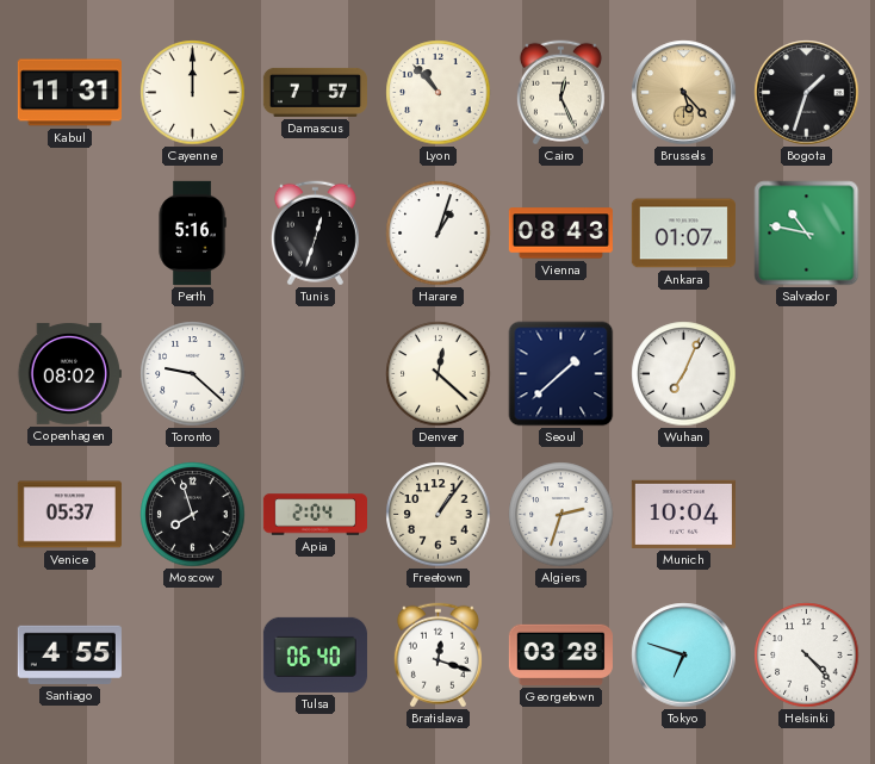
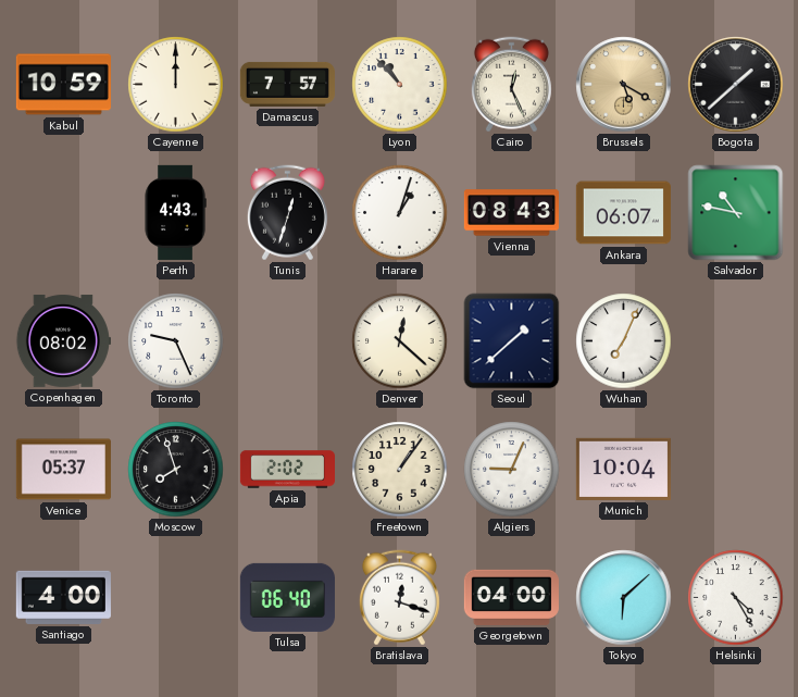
Kabul: 11:31 -> 10:59
Brussels: 5:23 -> 5:20
Bogota: 1:33 -> 1:38
Perth: 5:16 -> 4:43
Ankara: 01:07 -> 06:07
Toronto: 9:22 -> 9:26
Apia: 2:04 -> 2:02
Algiers: 2:33 -> 9:04
Santiago: 4:55 -> 4:00
Georgetown: 03:28 -> 04:00
Tokyo: 6:48 -> 6:08
Helsinki: 4:23 -> 4:25
